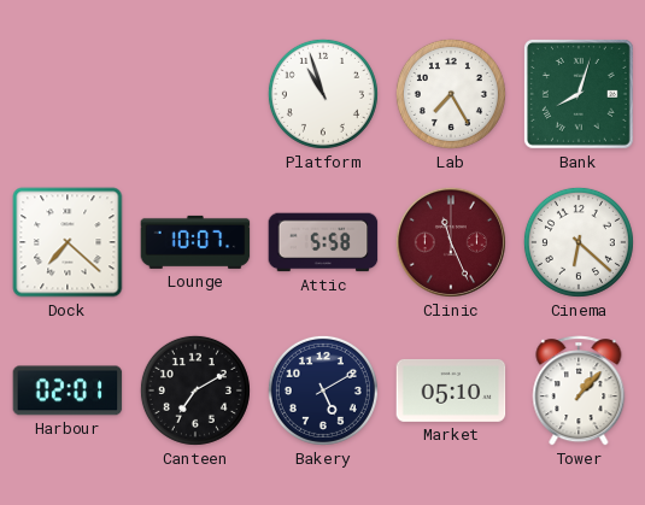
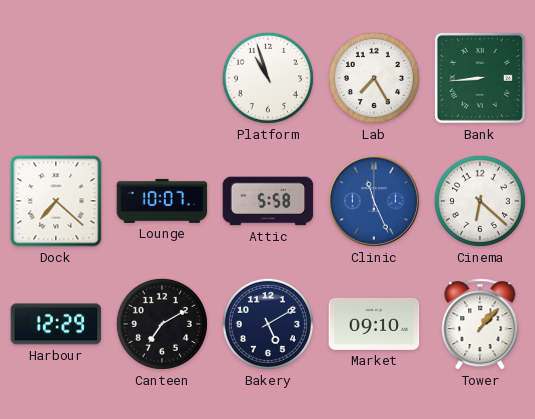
Bank: 8:03 -> 8:44
Clinic dial: burgundy -> blue
Harbour: 02:01 -> 12:29
Market: 05:10 -> 09:10
